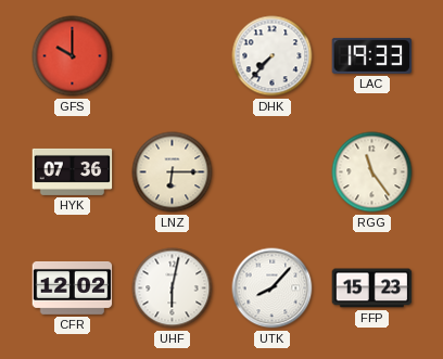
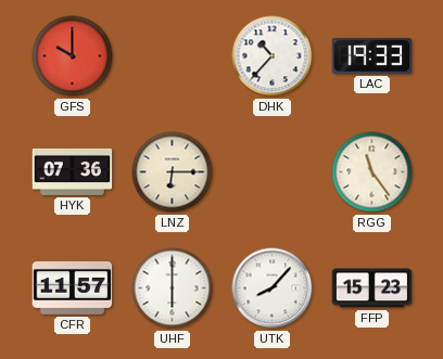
DHK: 7:37 -> 10:37
CFR: 12:02 -> 11:57
UHF: 6:02 -> 6:00
